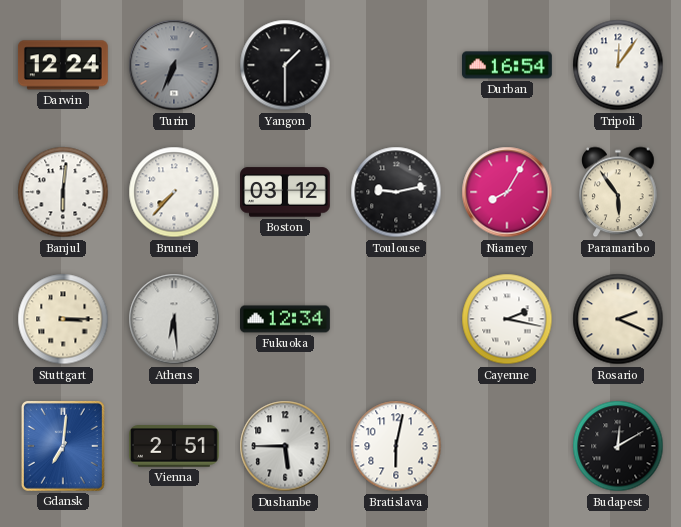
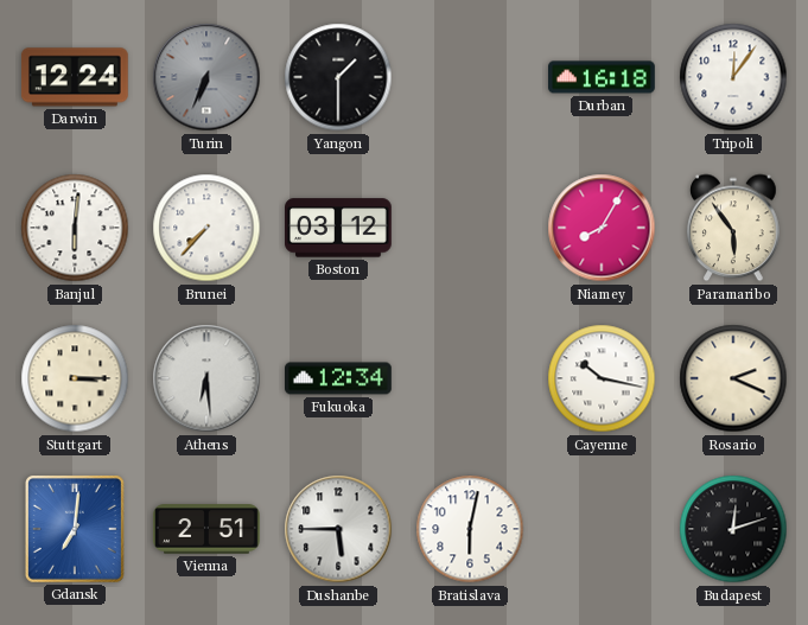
Durban: 16:54 -> 16:18
Toulouse: 9:13 -> none
Cayenne: 2:17 -> 10:17
Budapest: 12:10 -> 12:12
